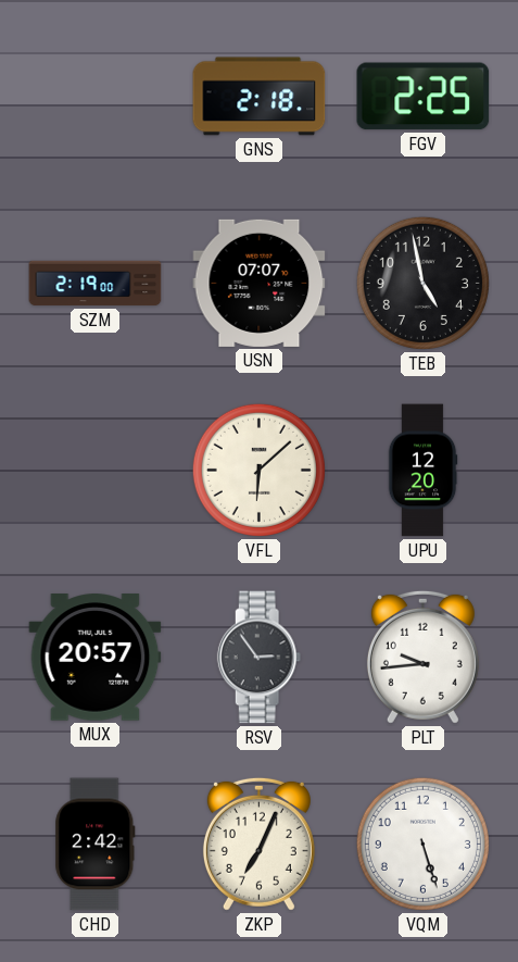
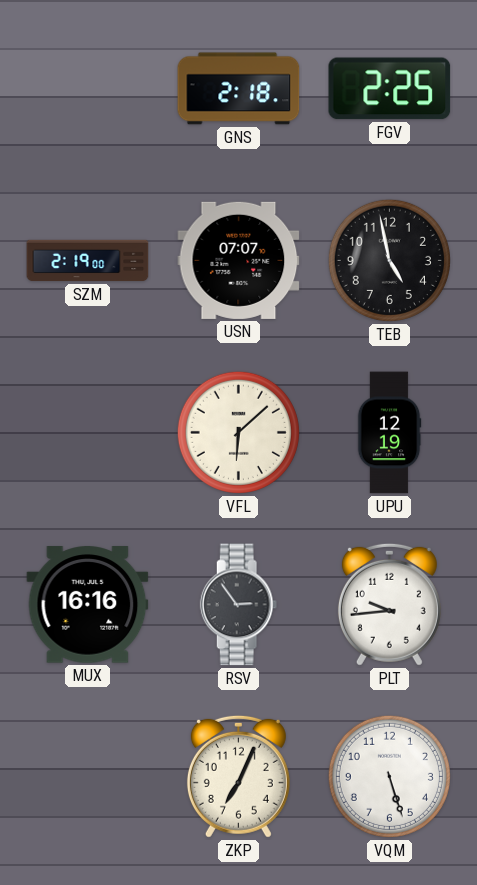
UPU: 12:20 -> 12:19
MUX: 20:57 -> 16:16
CHD: 2:42 -> none
